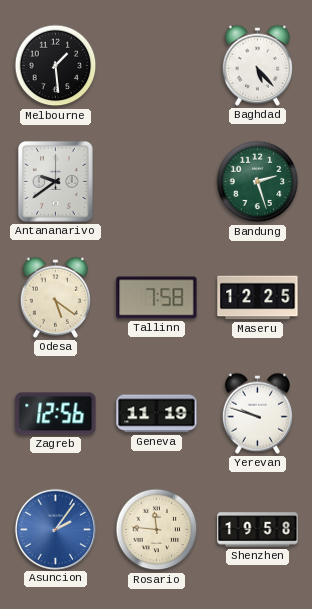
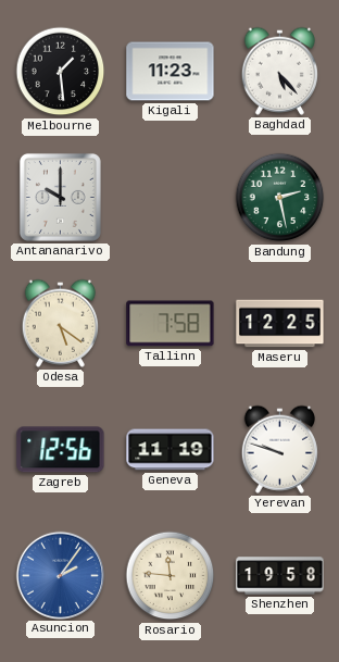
Kigali: none -> 11:23
Antananarivo: 9:39 -> 10:00
Bandung: 2:27 -> 2:28
